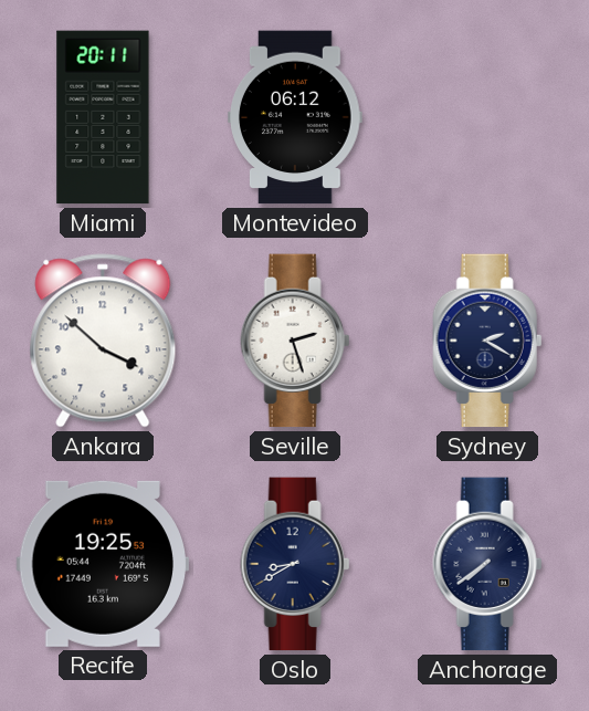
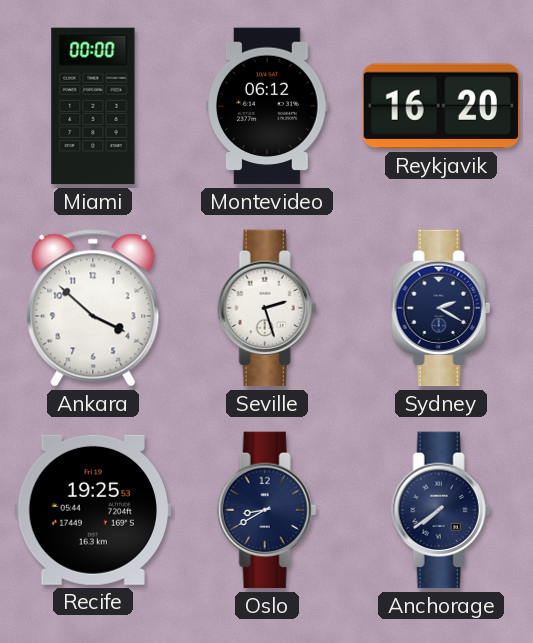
Miami: 20:11 -> 00:00
Reykjavik: none -> 16:20
